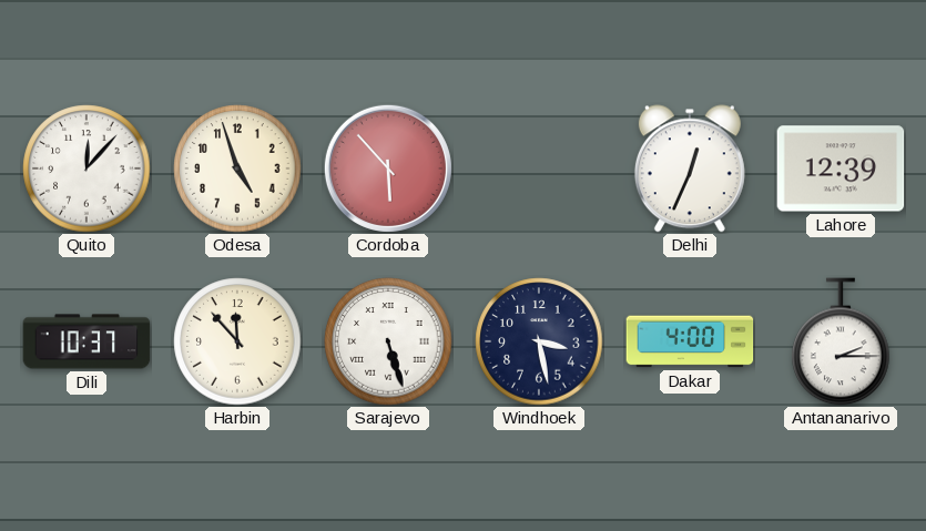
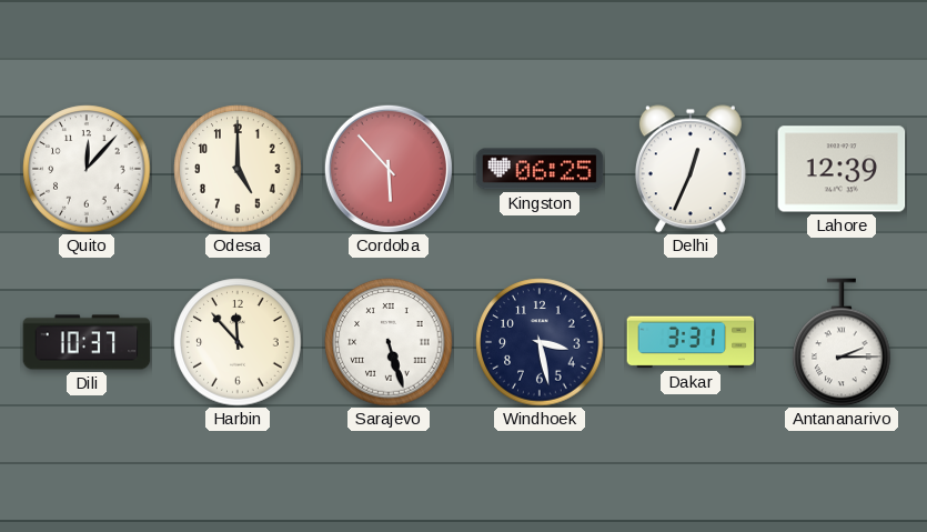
Odesa: 4:57 -> 5:00
Kingston: none -> 06:25
Dakar: 4:00 -> 3:31
